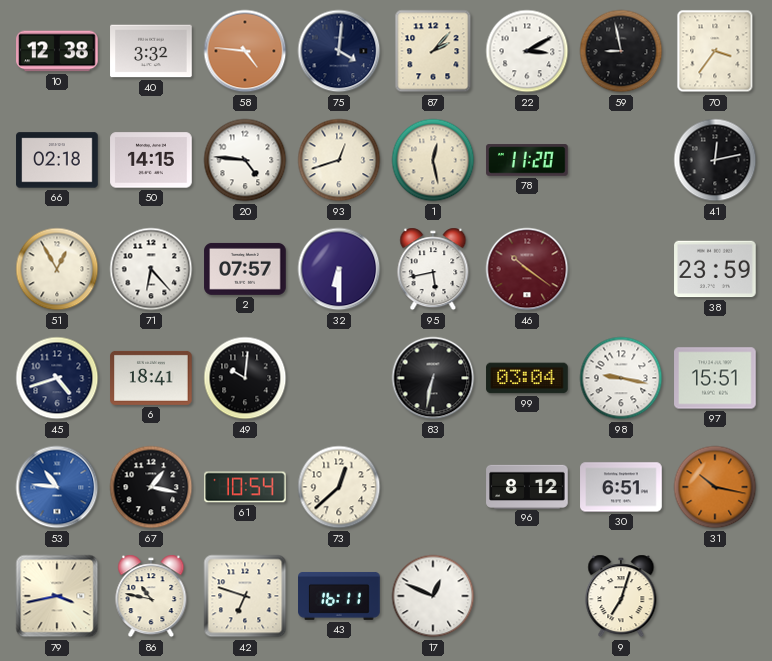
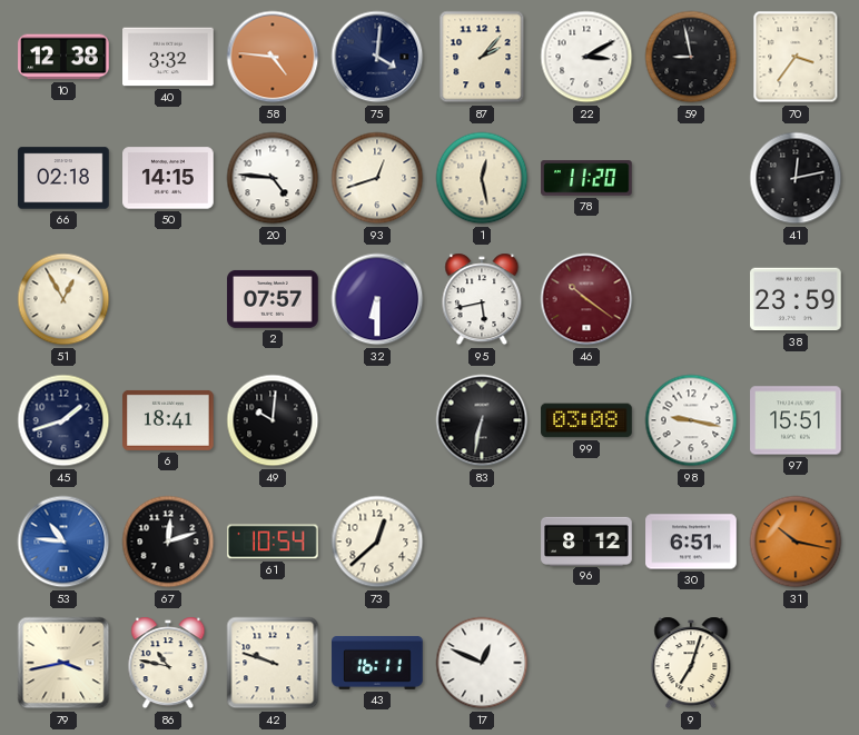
71: 6:23 -> none
45: 4:42 -> 1:42
99: 03:04 -> 03:08
67: 1:17 -> 12:12
42: 6:48 -> 9:48
